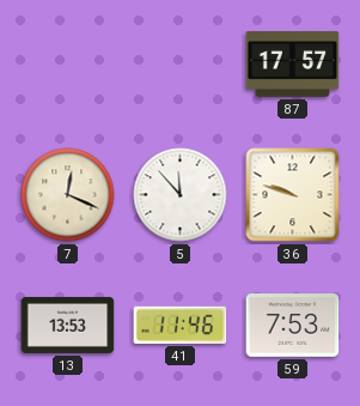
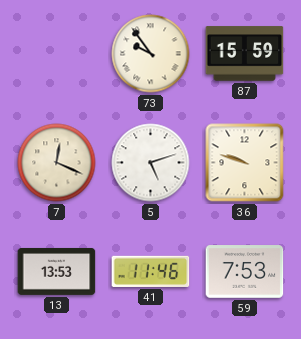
73: none -> 9:54
87: 17:57 -> 15:59
5: 11:53 -> 5:12
